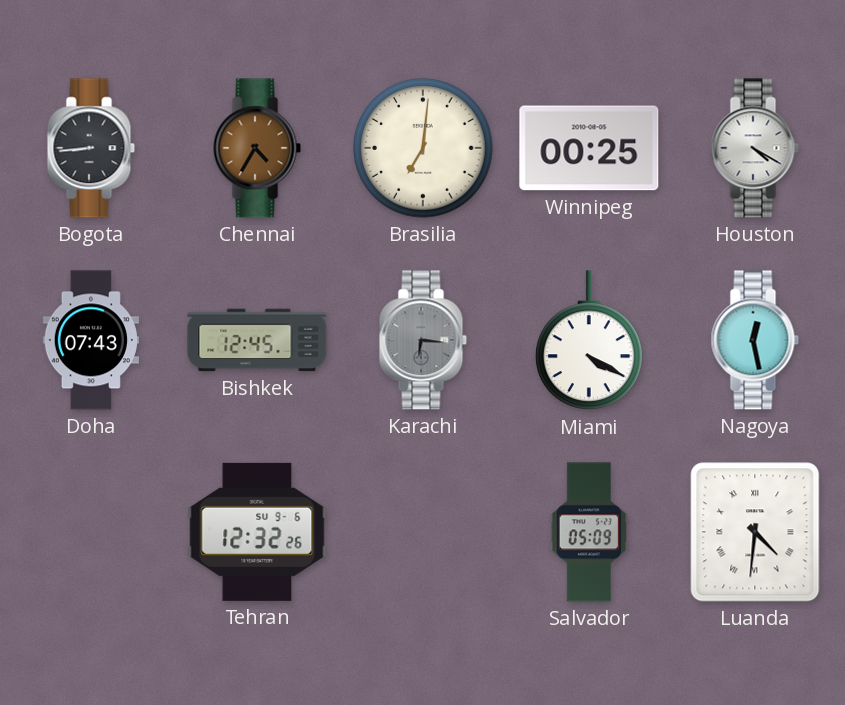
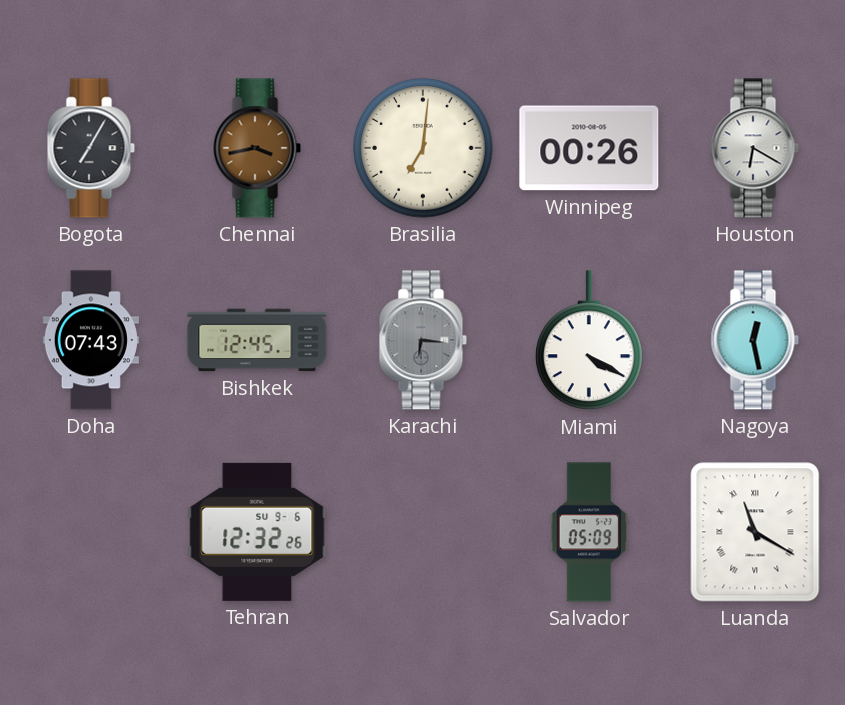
Bogota: 8:44 -> 7:05
Chennai: 4:35 -> 3:43
Winnipeg: 00:25 -> 00:26
Houston: 4:20 -> 6:20
Luanda: 4:31 -> 11:20
